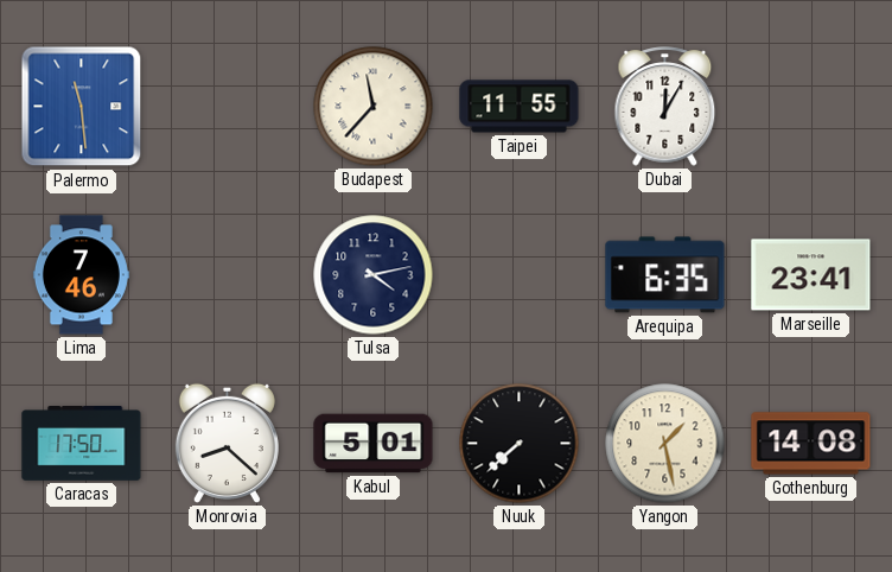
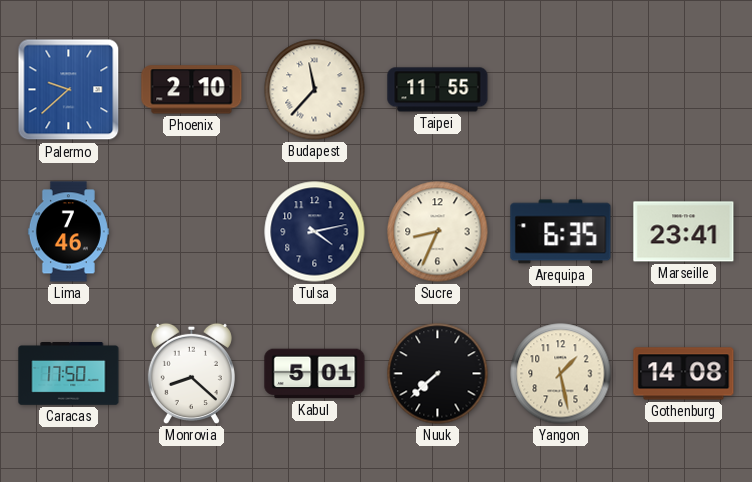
Palermo: 11:29 -> 9:38
Phoenix: none -> 2:10
Dubai: 12:05 -> none
Sucre: none -> 8:34
